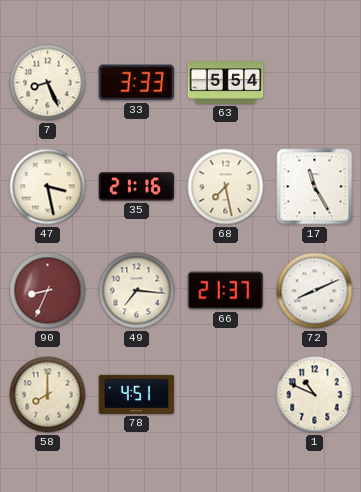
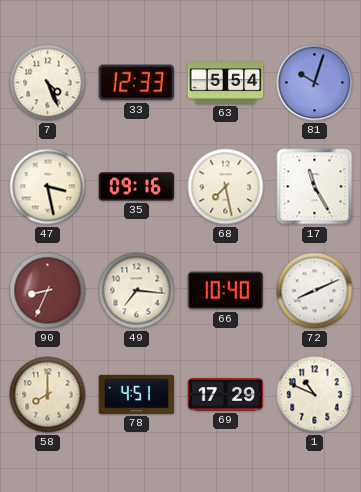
7: 8:26 -> 4:26
33: 3:33 -> 12:33
81: none -> 10:03
35: 21:16 -> 09:16
66: 21:37 -> 10:40
69: none -> 17:29
